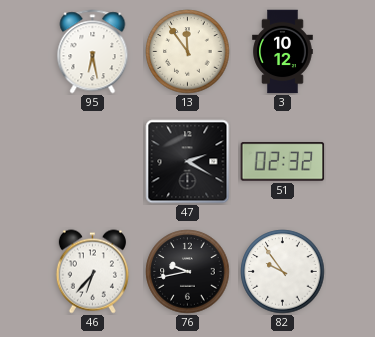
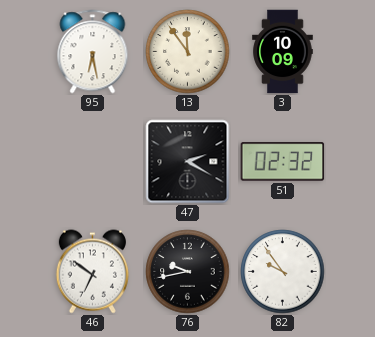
3: 10:12 -> 10:09
46: 6:37 -> 6:51
